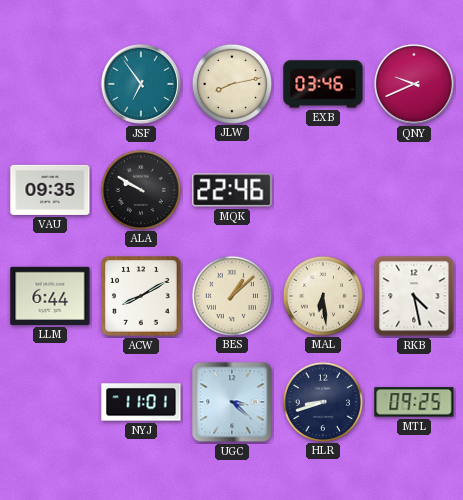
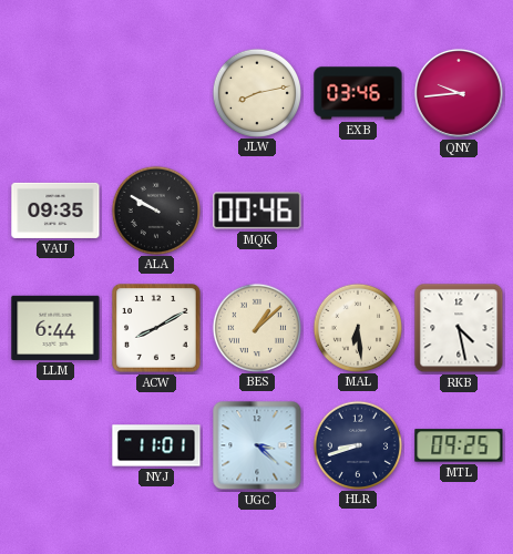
JSF: 6:54 -> none
QNY: 9:41 -> 9:44
MQK: 22:46 -> 00:46
